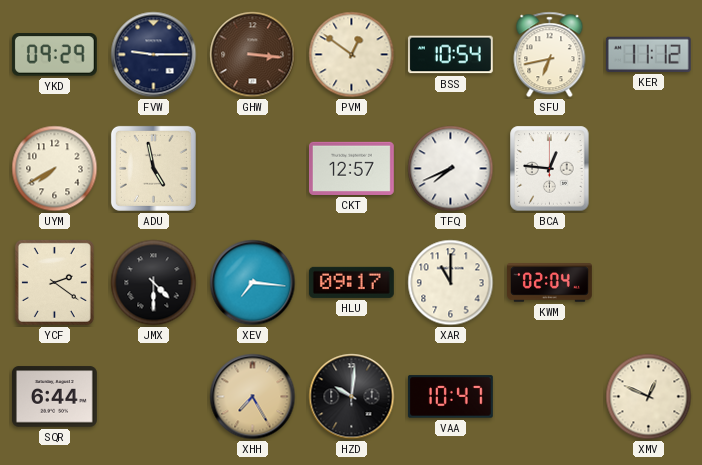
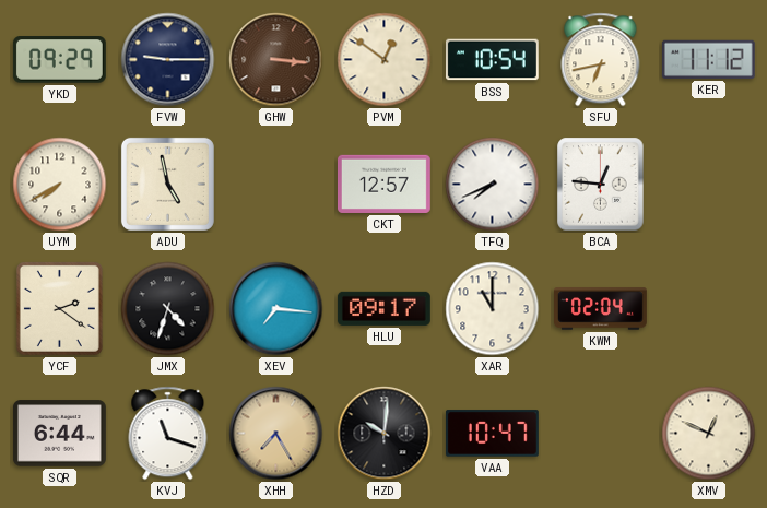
JMX: 4:30 -> 4:33
KVJ: none -> 11:18
